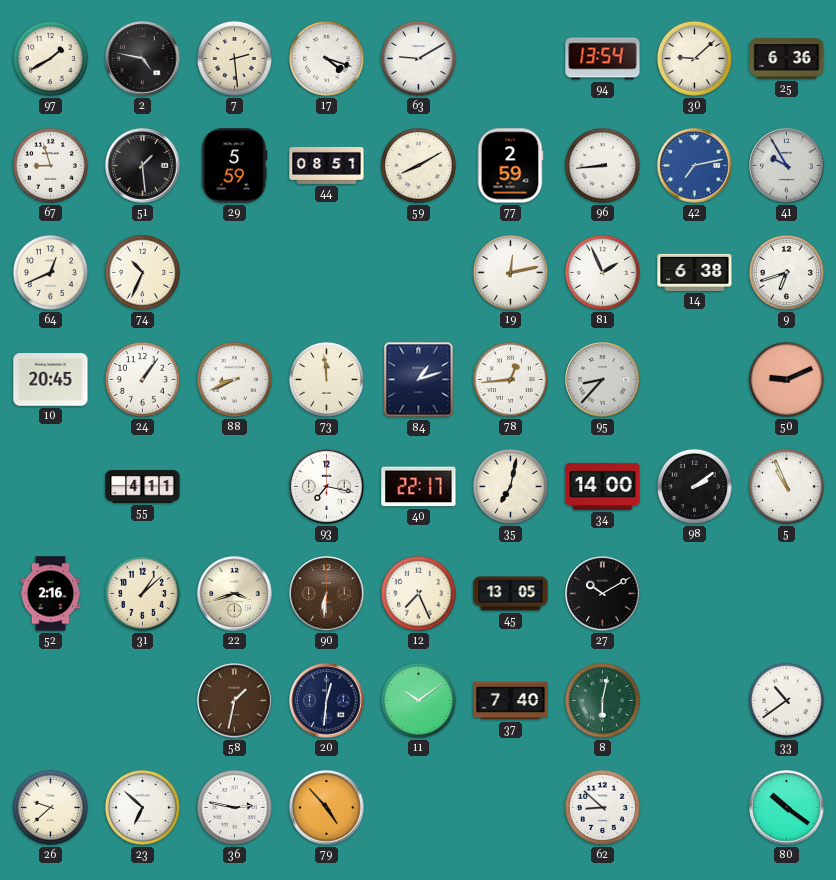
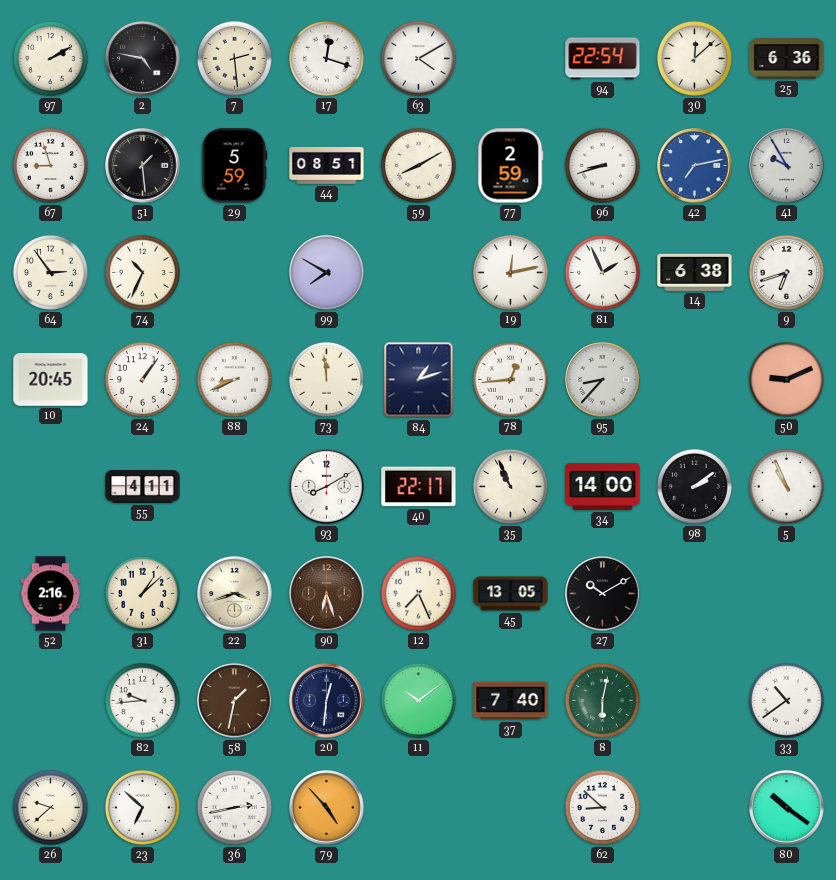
97: 1:40 -> 2:10
17: 4:18 -> 12:18
63: 9:10 -> 4:10
94: 13:54 -> 22:54
30: 9:08 -> 12:08
96: 8:44 -> 8:42
64: 12:41 -> 2:54
99: none -> 7:50
93: 7:17 -> 8:10
35: 7:02 -> 10:56
90: 6:31 -> 6:27
82: none -> 9:44
36: 2:47 -> 2:43
